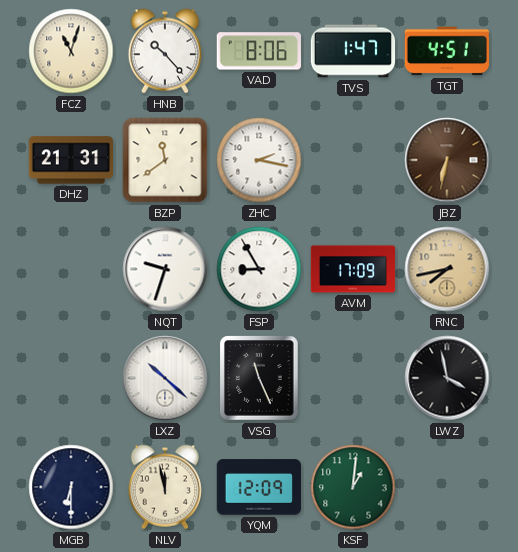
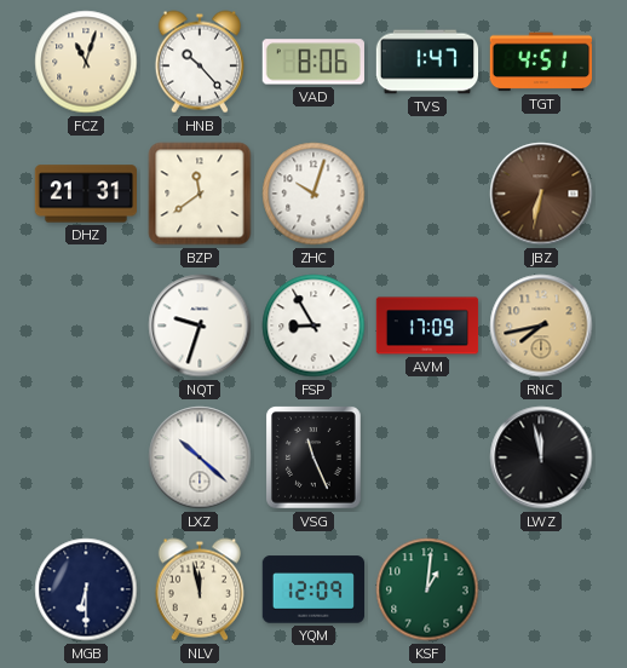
ZHC: 2:17 -> 10:03
LWZ: 3:58 -> 11:58
